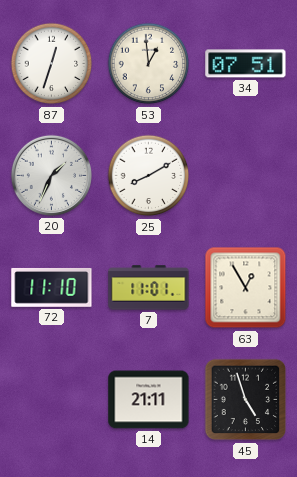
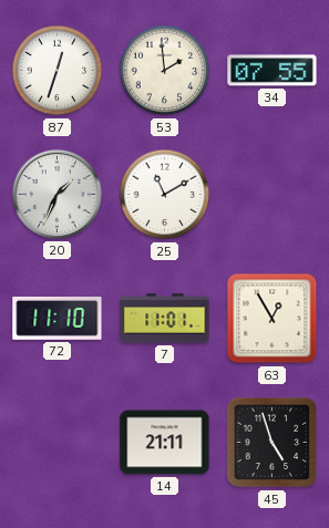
53: 12:59 -> 1:59
34: 07:51 -> 07:55
25: 8:10 -> 11:10
